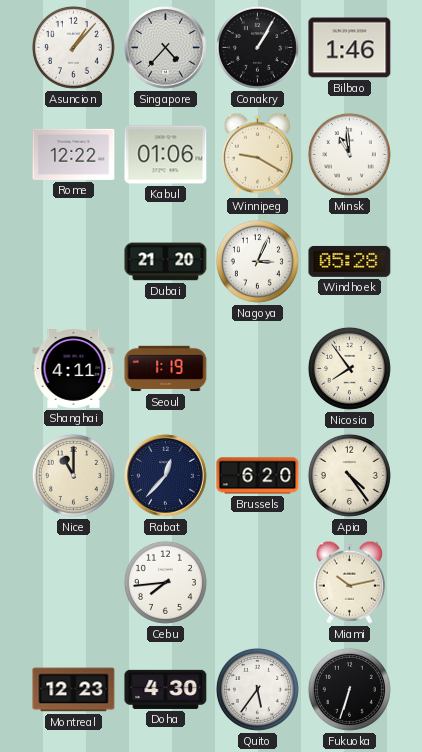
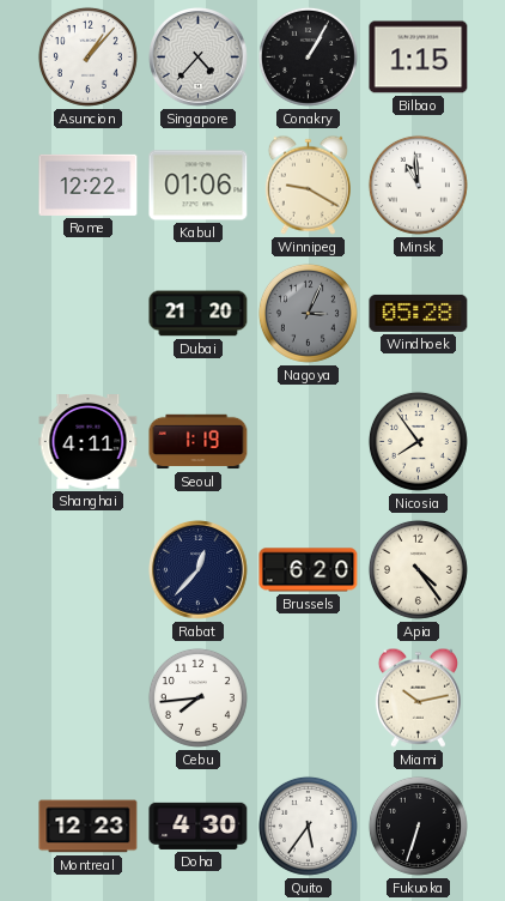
Bilbao: 1:46 -> 1:15
Nagoya dial: white -> grey
Nice: 11:00 -> none
